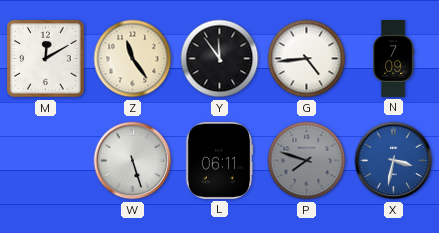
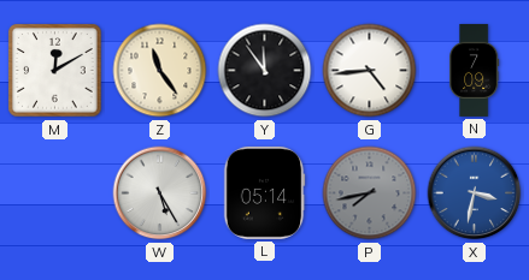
W: 5:27 -> 5:25
L: 06:11 -> 05:14
P: 7:48 -> 7:43
